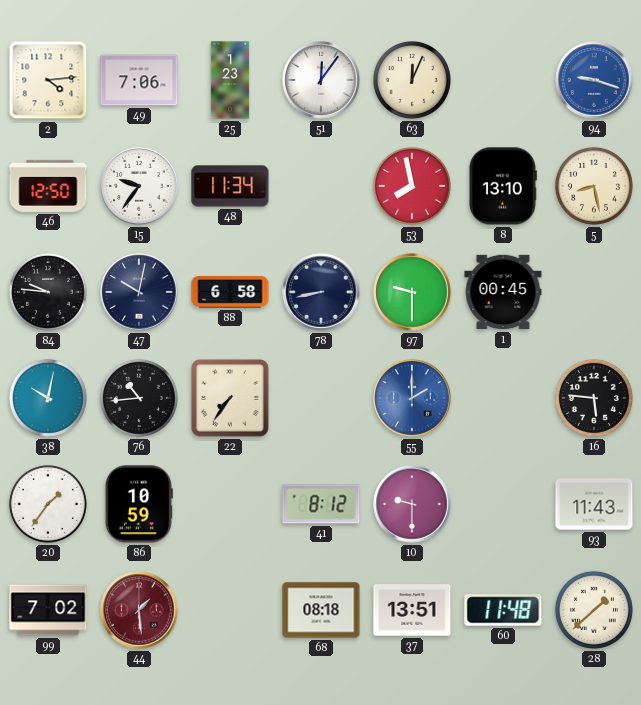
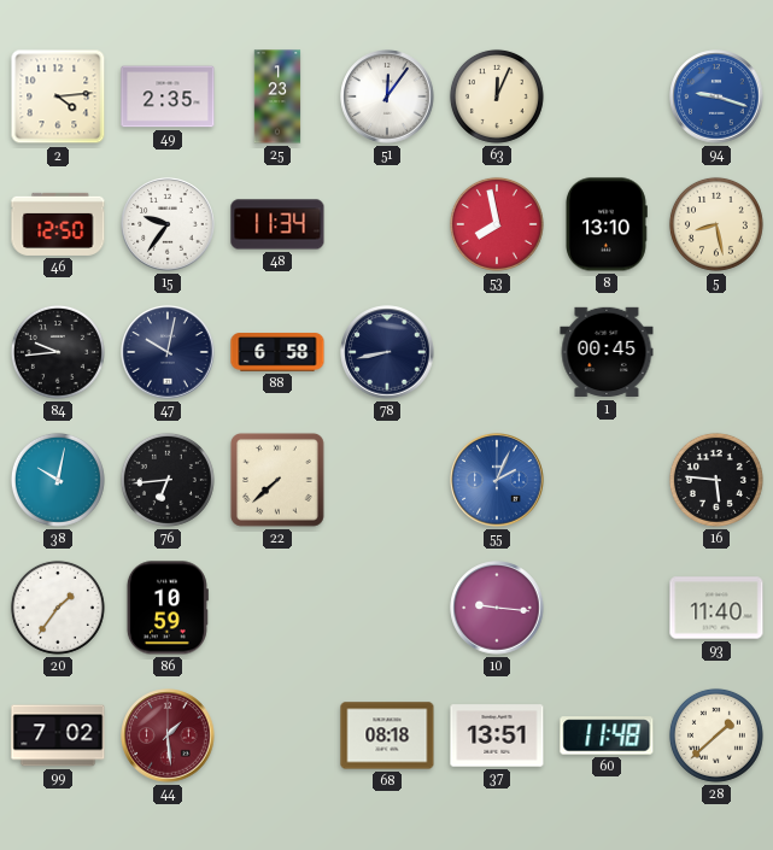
49: 7:06 -> 2:35
84: 9:46 -> 9:44
97: 9:30 -> none
76: 10:44 -> 6:44
22: 7:36 -> 7:38
55: 2:00 -> 2:04
41: 8:12 -> none
10: 9:30 -> 9:16
93: 11:43 -> 11:40
